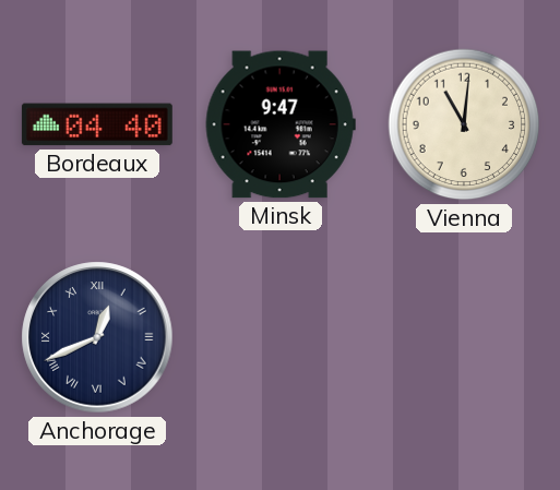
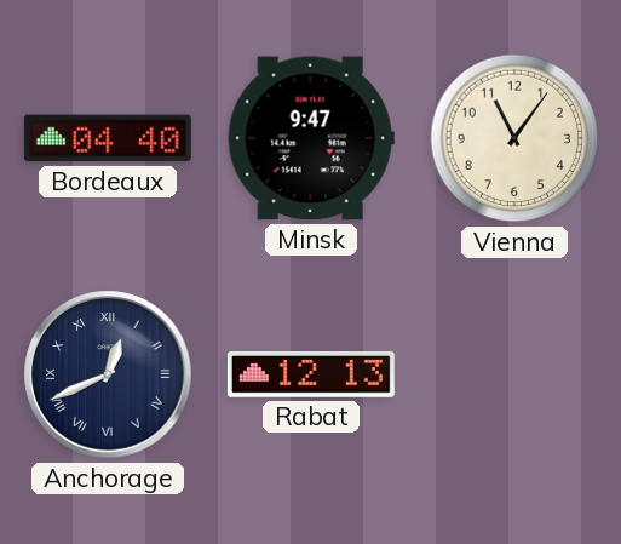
Vienna: 11:01 -> 11:06
Rabat: none -> 12:13
